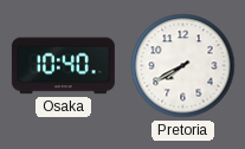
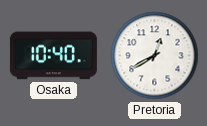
Pretoria: 7:40 -> 12:40
